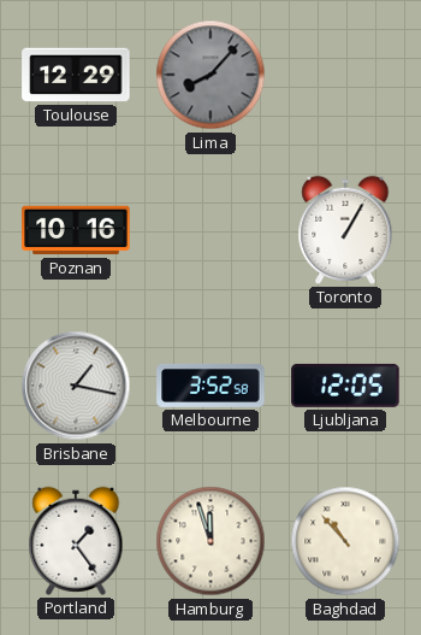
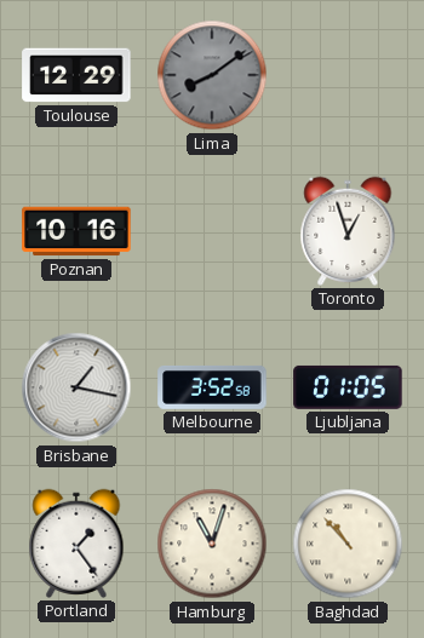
Lima: 8:07 -> 8:09
Toronto: 1:05 -> 12:57
Ljubljana: 12:05 -> 01:05
Hamburg: 11:57 -> 11:03
